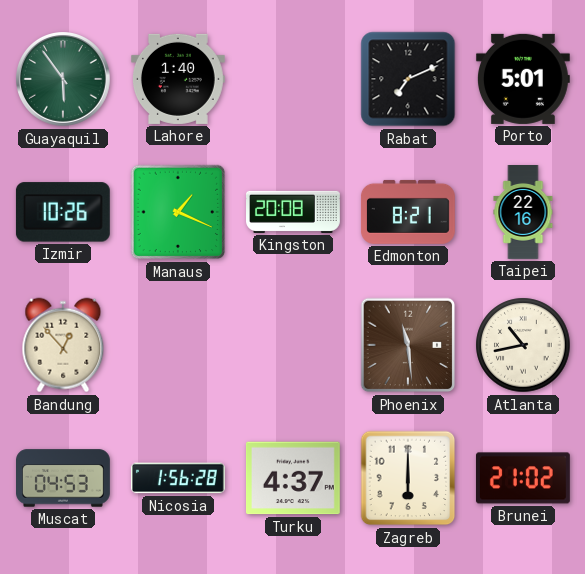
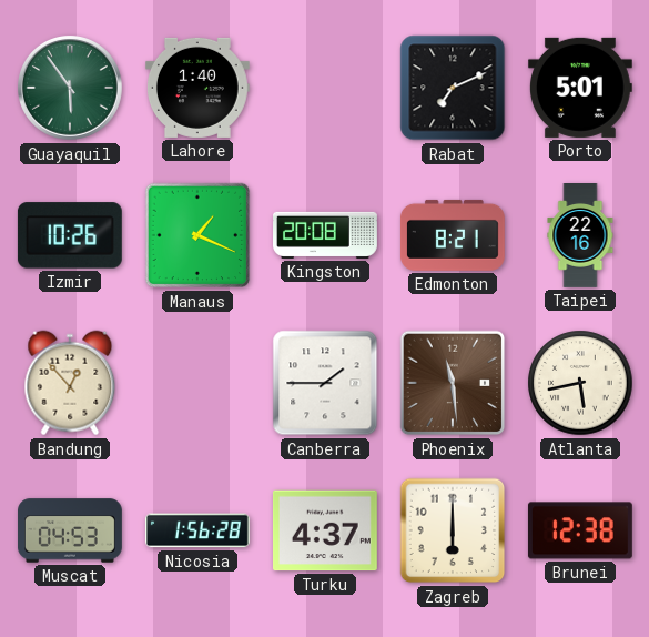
Canberra: none -> 1:45
Atlanta: 10:43 -> 5:43
Brunei: 21:02 -> 12:38
